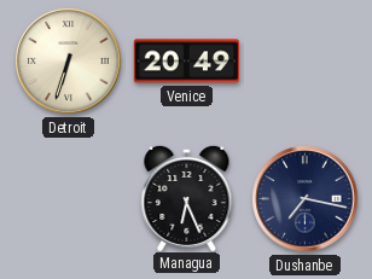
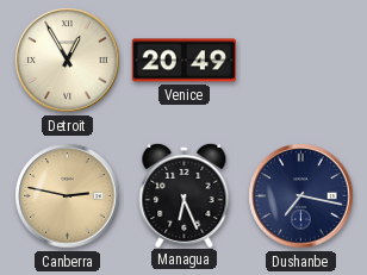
Detroit: 6:33 -> 12:55
Canberra: none -> 2:47
